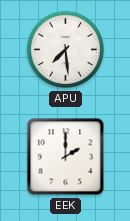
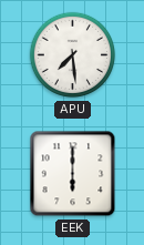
EEK: 2:00 -> 6:00
